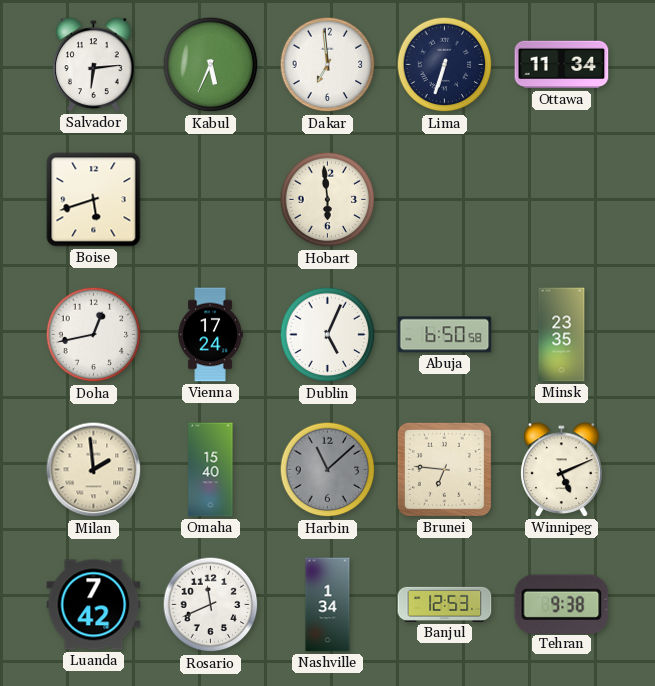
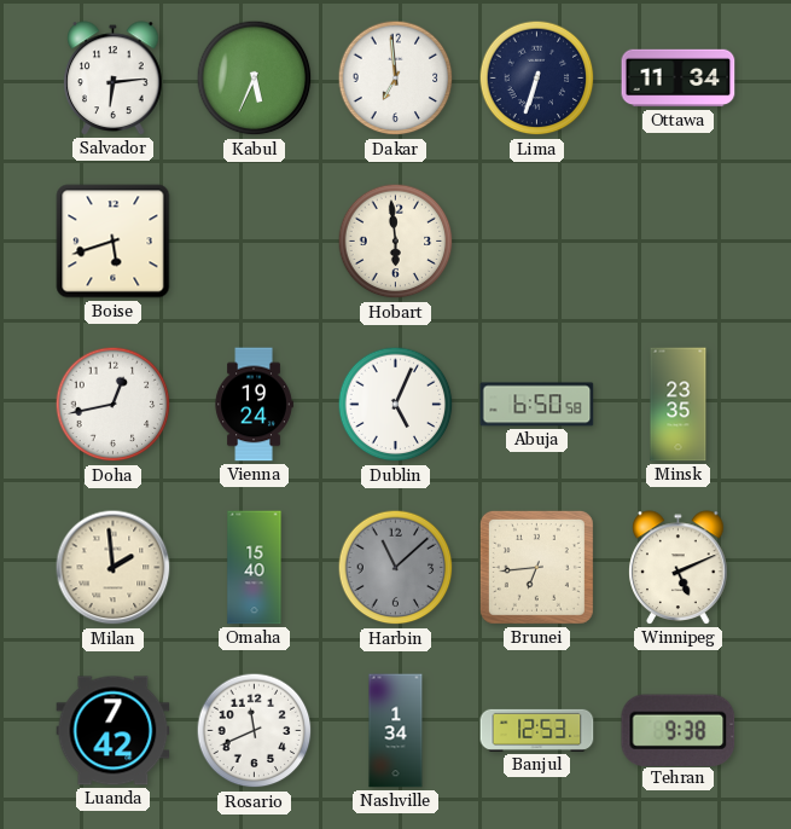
Vienna: 17:24 -> 19:24
Brunei: 6:46 -> 6:44
